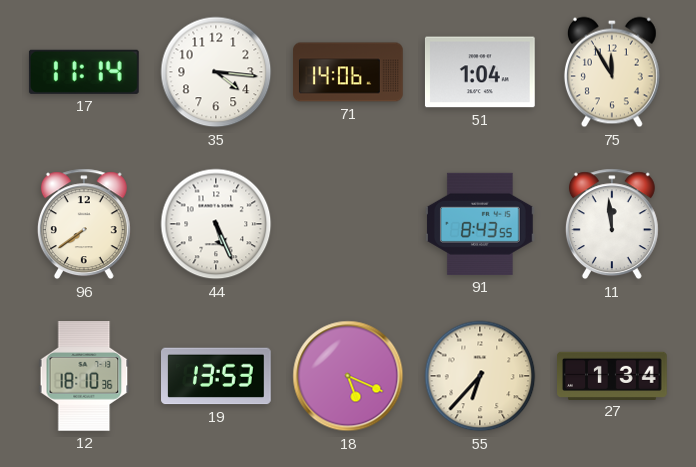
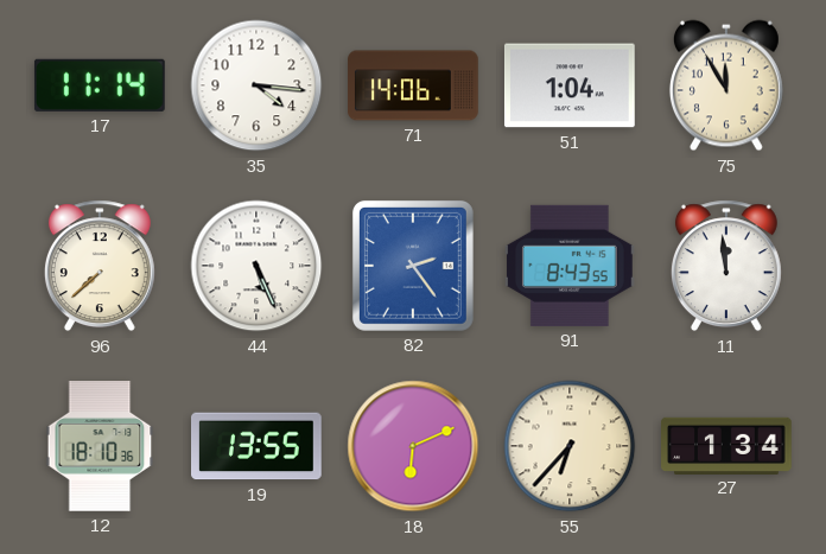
96: 7:39 -> 7:38
82: none -> 2:24
19: 13:53 -> 13:55
18: 5:19 -> 6:11
